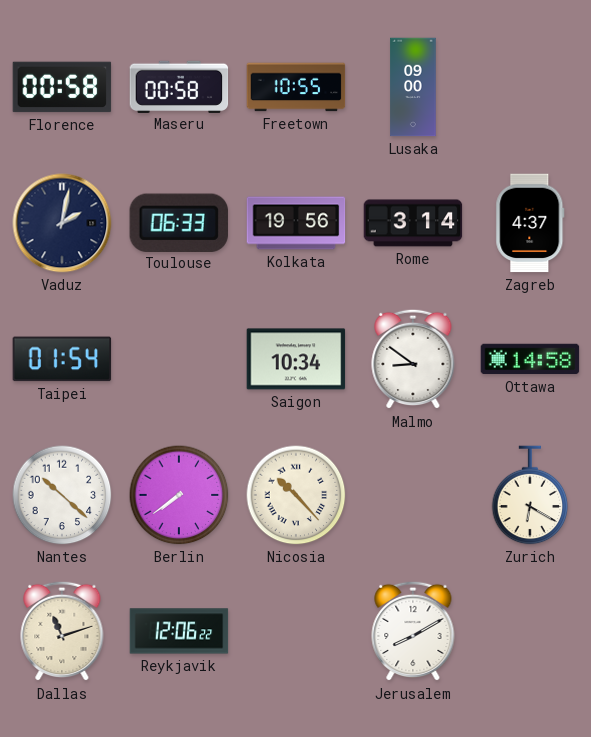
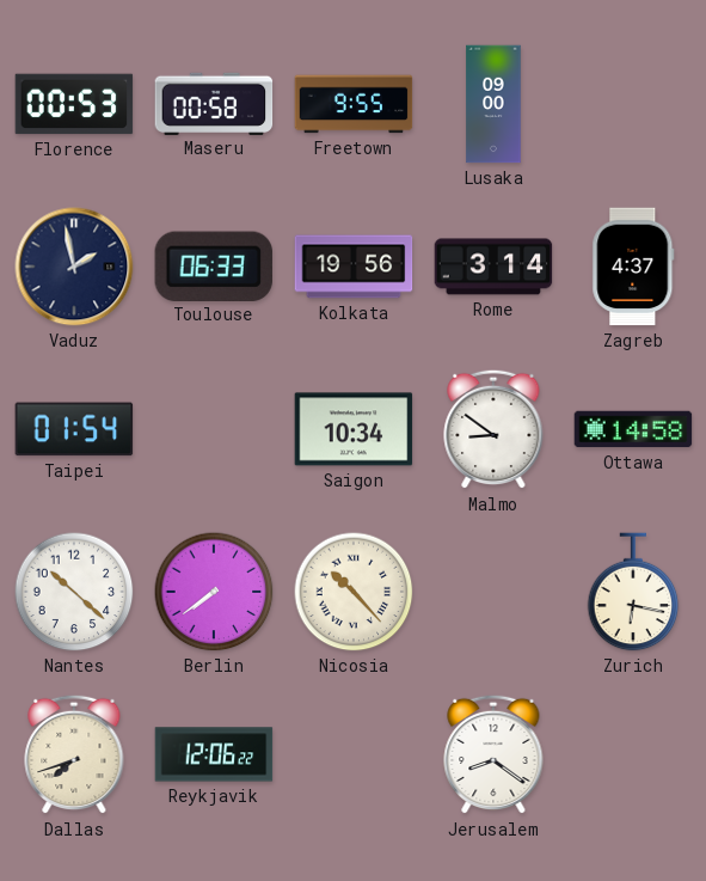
Florence: 00:58 -> 00:53
Freetown: 10:55 -> 9:55
Vaduz: 2:02 -> 1:58
Zurich: 6:20 -> 6:17
Dallas: 11:12 -> 7:42
Jerusalem: 8:10 -> 8:21
